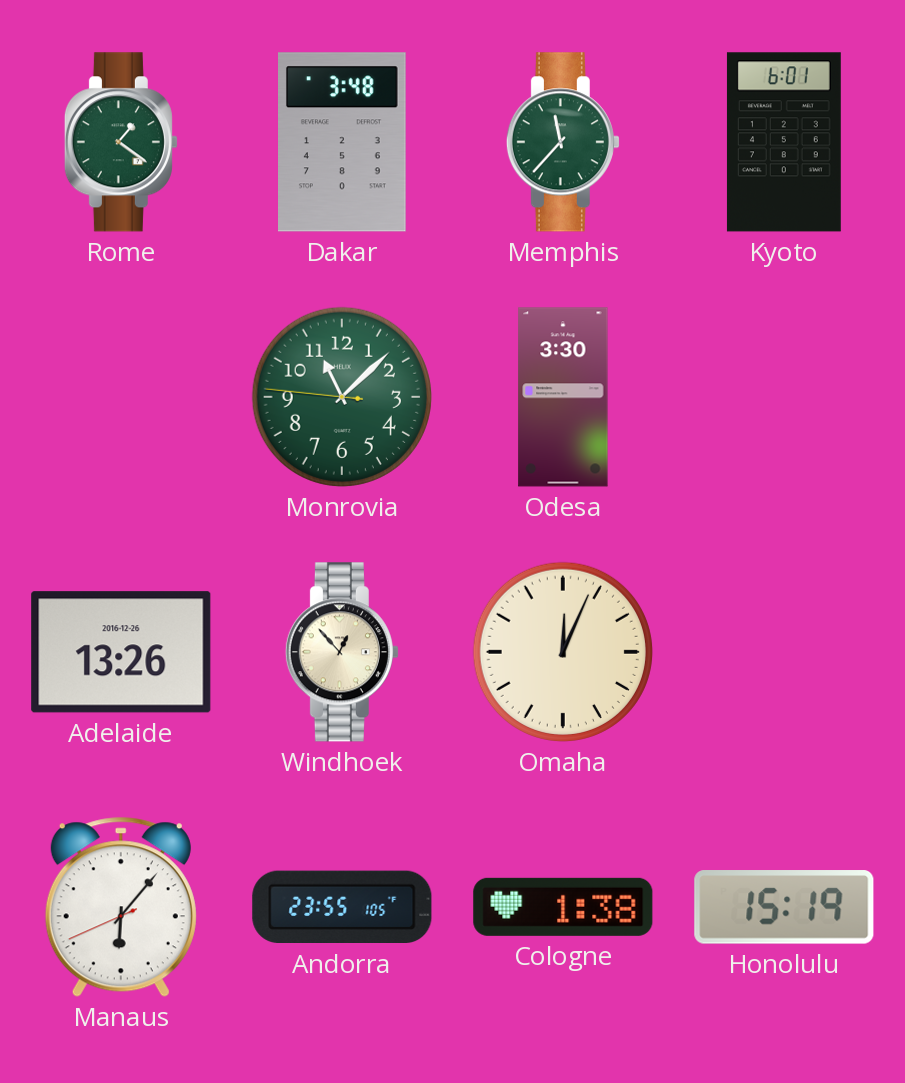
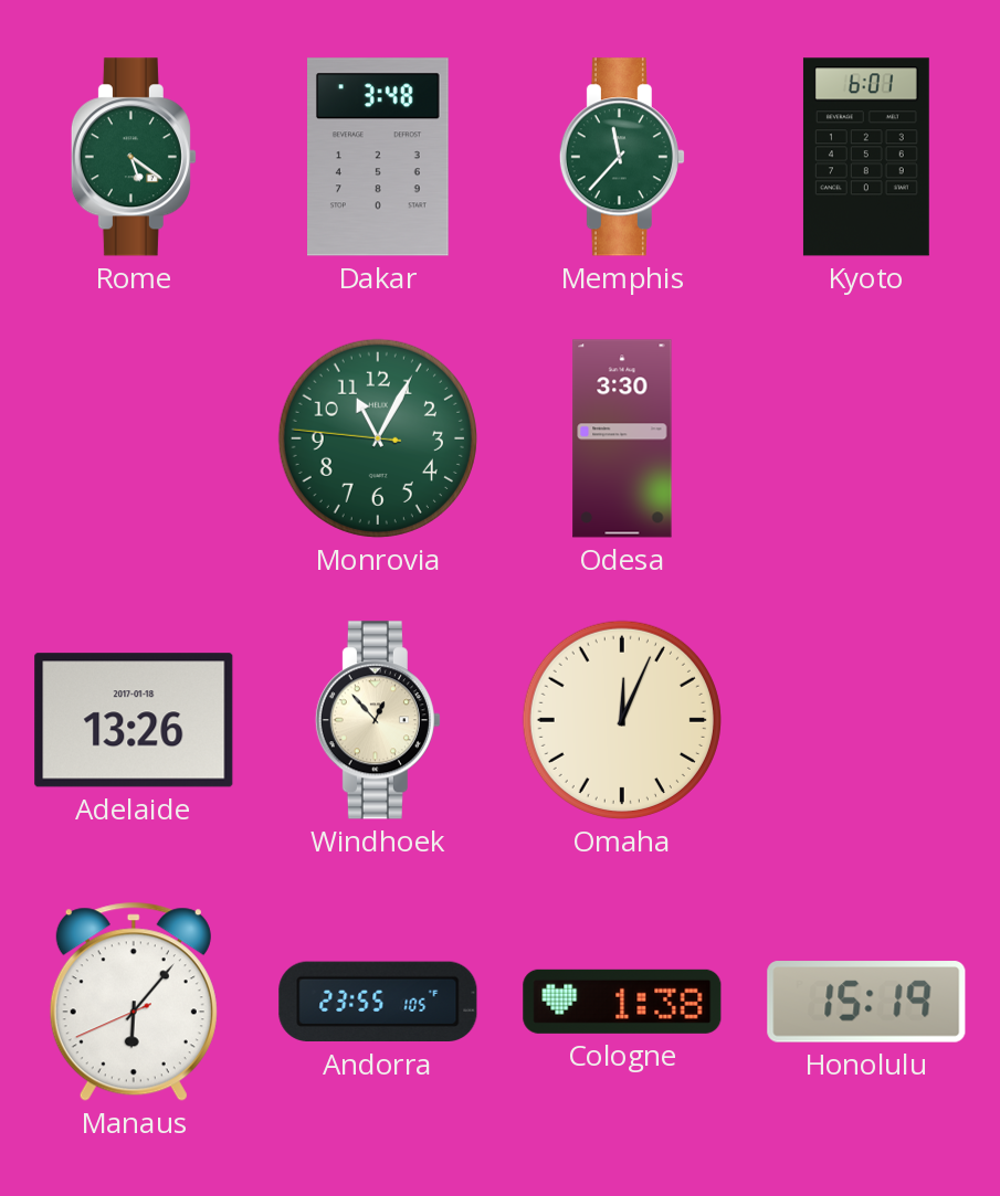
Rome: 1:21 -> 5:21
Monrovia: 11:07 -> 11:04
Adelaide date: 2016-12-26 -> 2017-01-18
